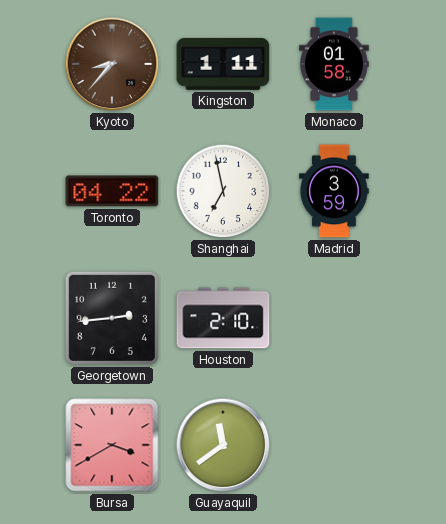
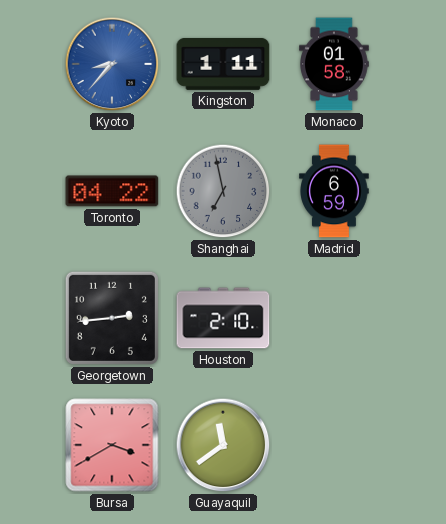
Kyoto dial: brown -> blue
Shanghai dial: white -> grey
Madrid: 3:59 -> 6:59
